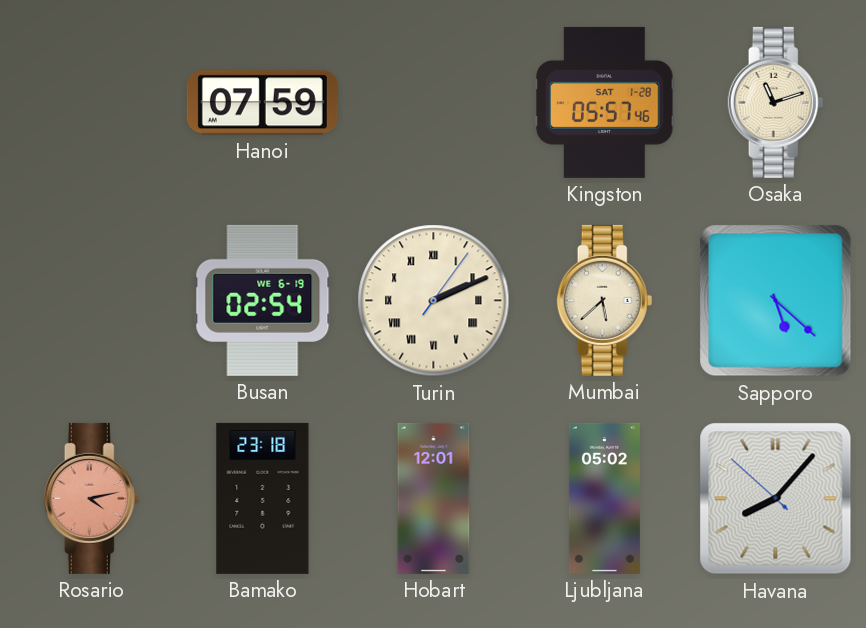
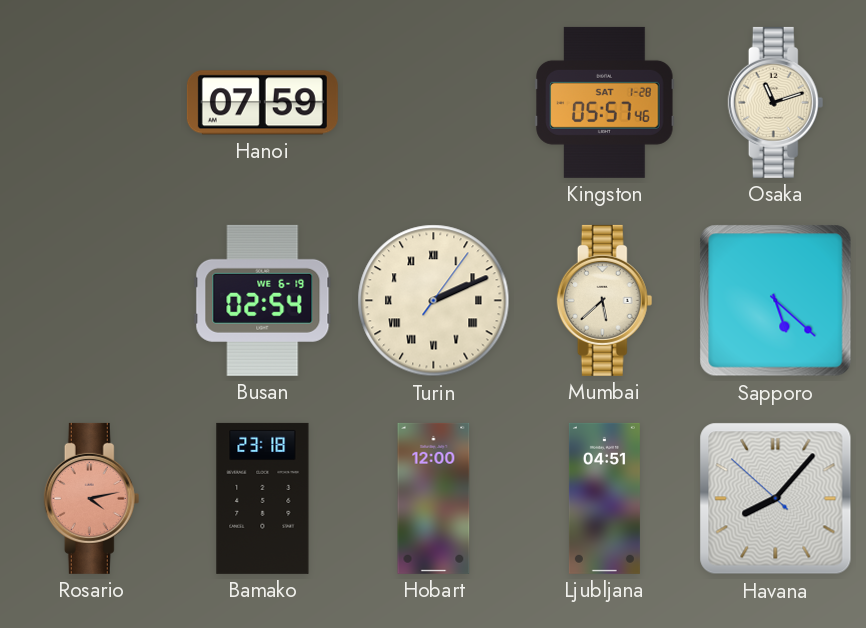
Hobart: 12:01 -> 12:00
Ljubljana: 05:02 -> 04:51
